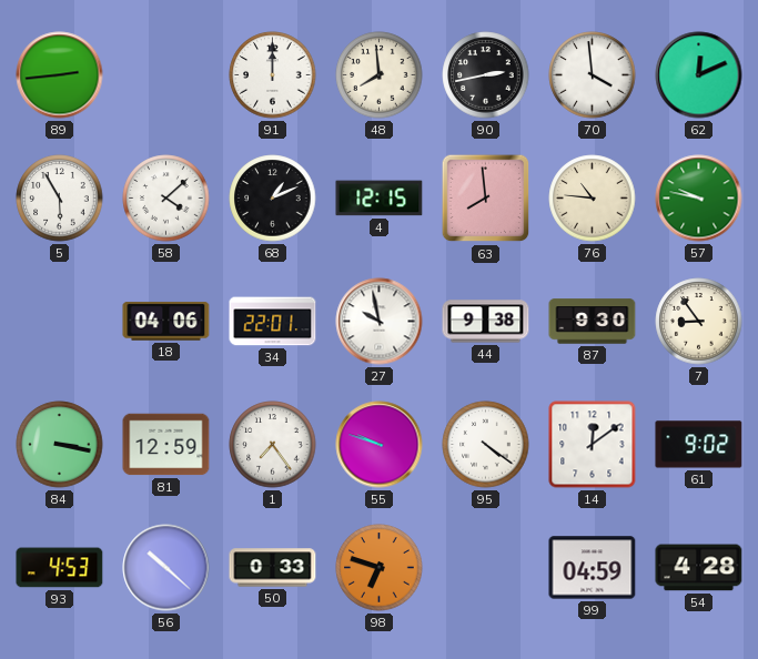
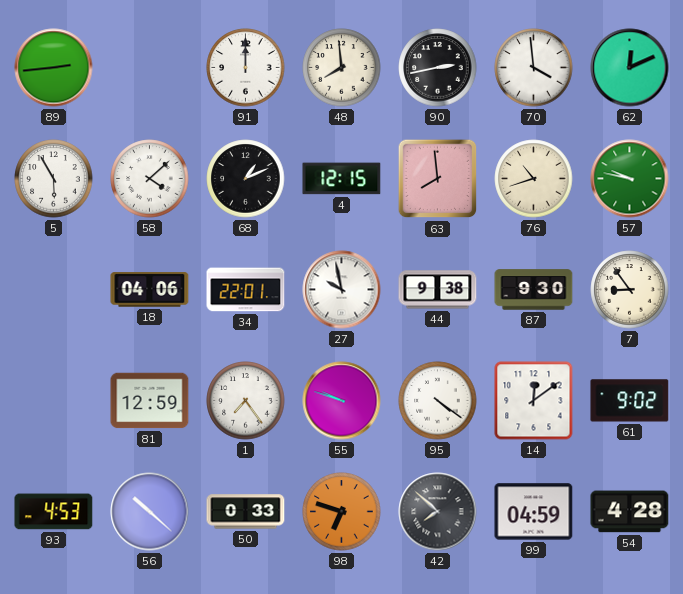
76: 10:46 -> 10:42
84: 3:17 -> none
42: none -> 7:52
